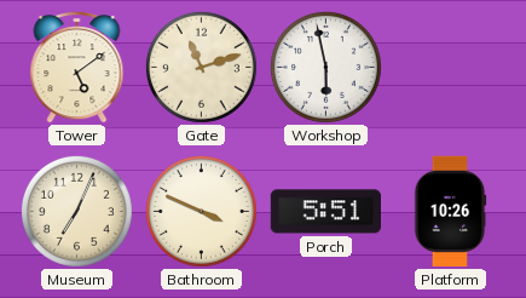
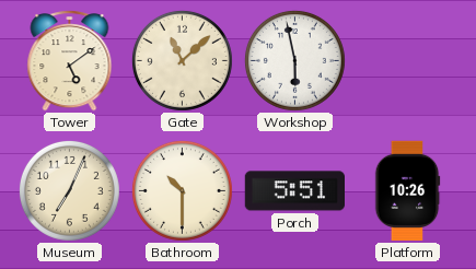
Gate: 11:12 -> 11:08
Bathroom: 3:49 -> 10:30
